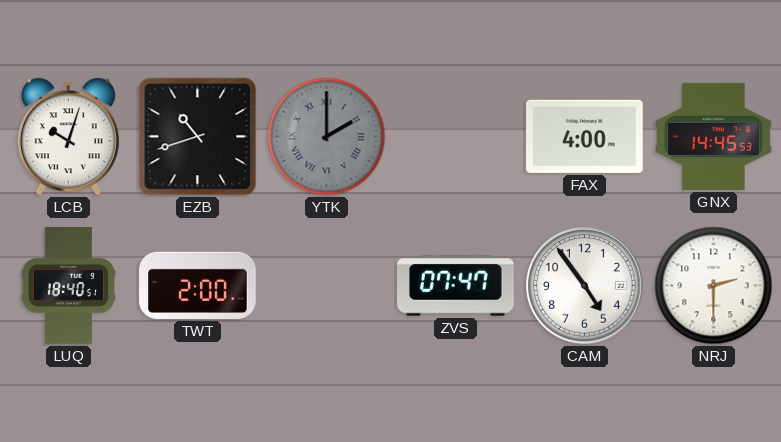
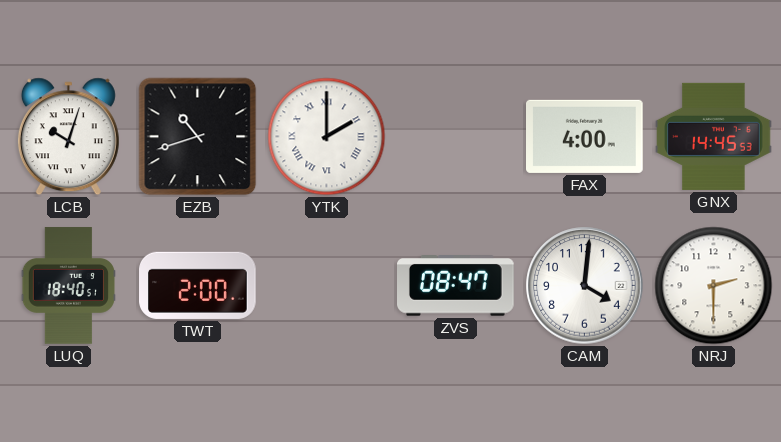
YTK dial: grey -> white
ZVS: 07:47 -> 08:47
CAM: 4:54 -> 4:01
